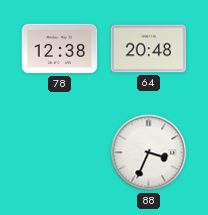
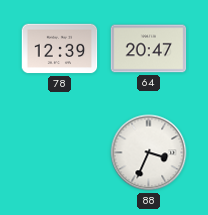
78: 12:38 -> 12:39
64: 20:48 -> 20:47
